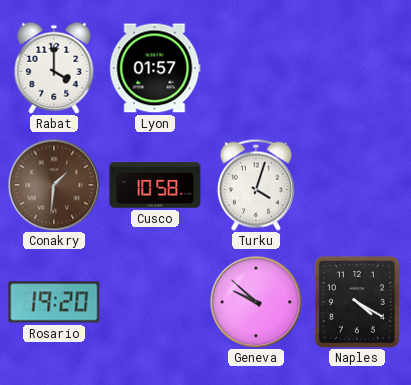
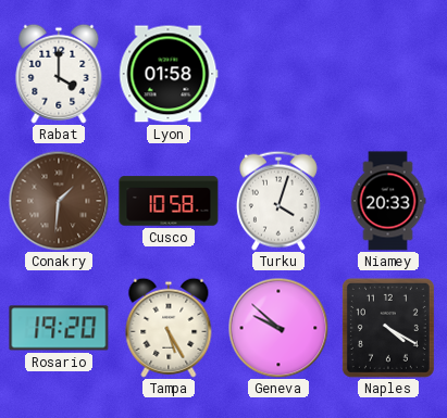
Lyon: 01:57 -> 01:58
Niamey: none -> 20:33
Tampa: none -> 5:25
